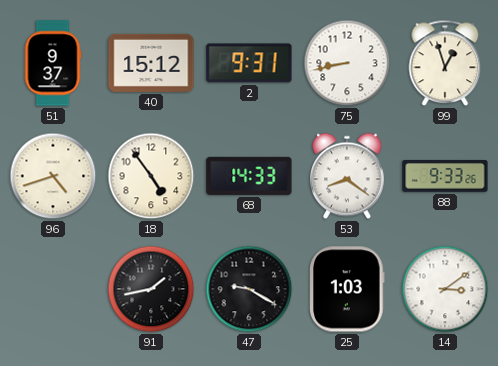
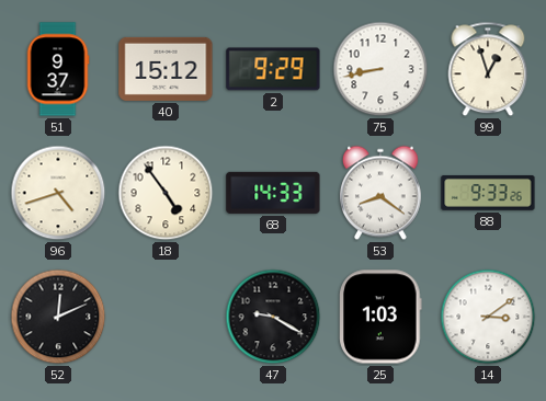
2: 9:31 -> 9:29
52: none -> 12:11
91: 1:43 -> none
